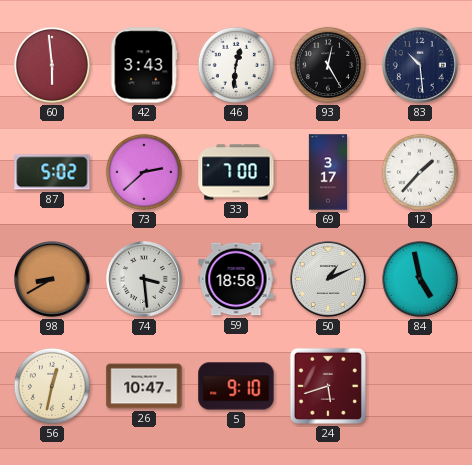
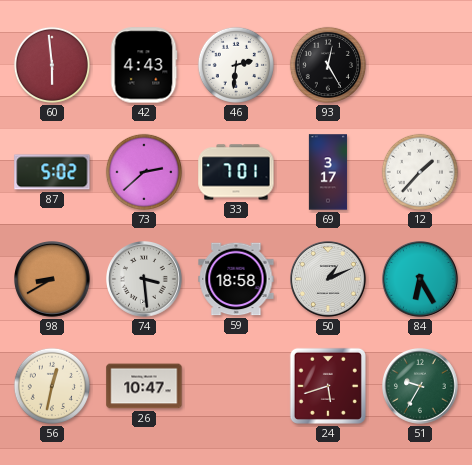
42: 3:43 -> 4:43
46: 12:31 -> 2:31
83: 10:29 -> none
33: 7:00 -> 7:01
84: 4:58 -> 6:25
5: 9:10 -> none
51: none -> 9:35
